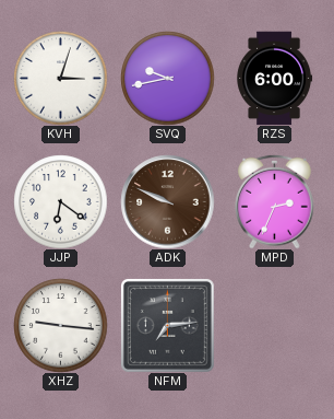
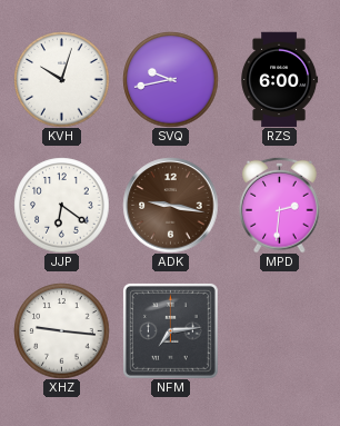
KVH: 3:03 -> 10:03
ADK: 9:49 -> 9:17
MPD: 2:34 -> 2:31
